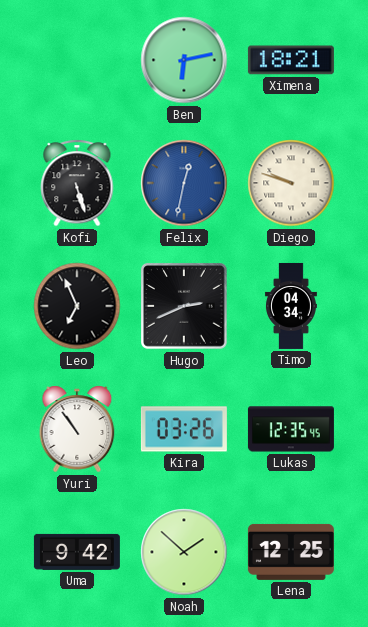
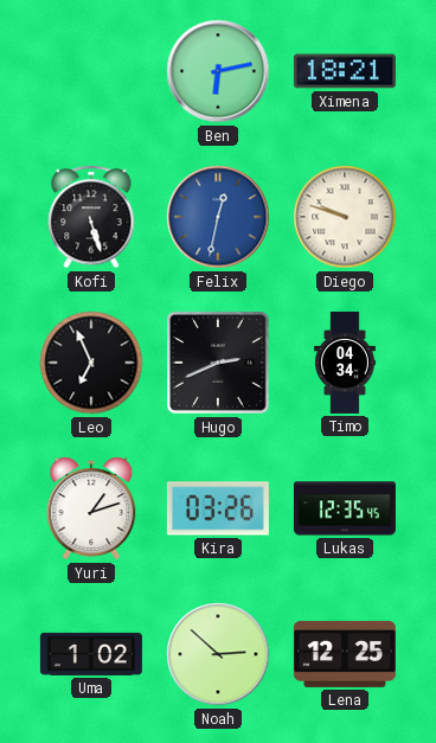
Yuri: 10:54 -> 1:12
Uma: 9:42 -> 1:02
Noah: 1:52 -> 2:52
